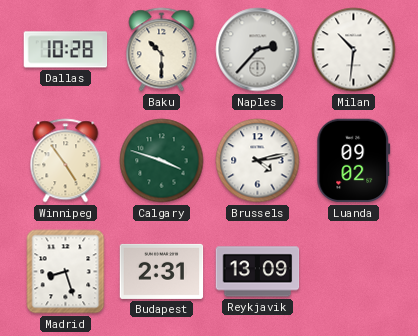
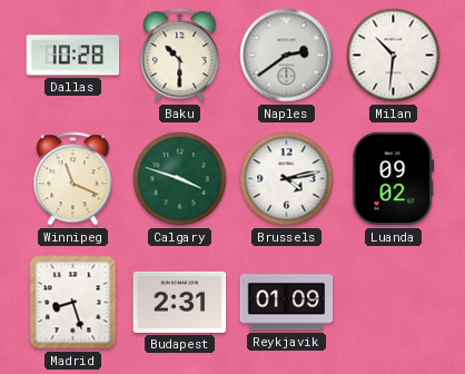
Naples: 2:37 -> 2:39
Winnipeg: 4:54 -> 11:19
Reykjavik: 13:09 -> 01:09
